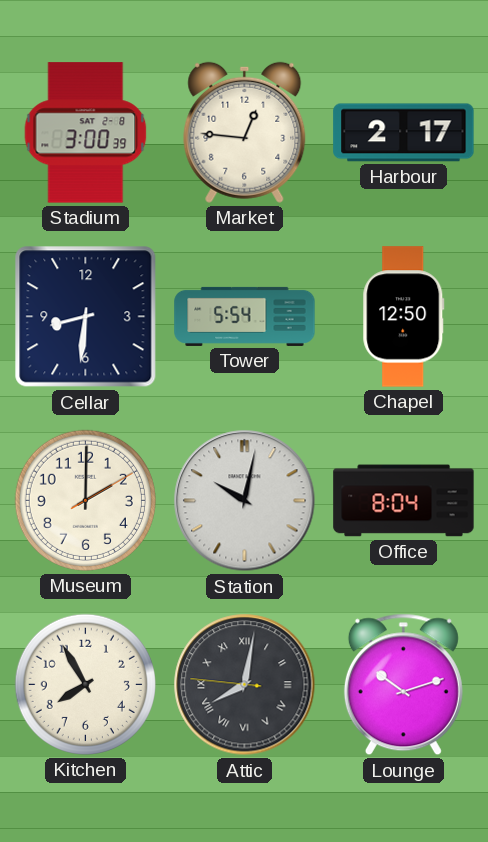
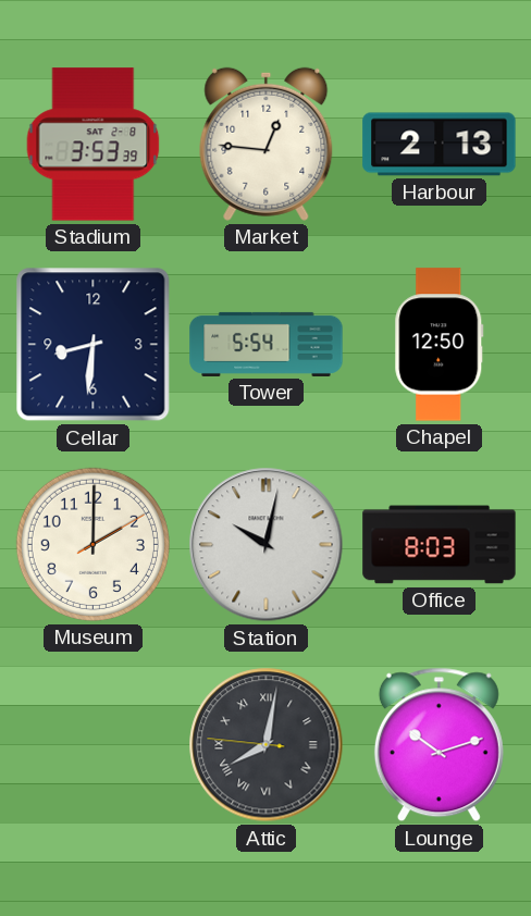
Stadium: 3:00 -> 3:53
Harbour: 2:17 -> 2:13
Office: 8:04 -> 8:03
Kitchen: 7:55 -> none
